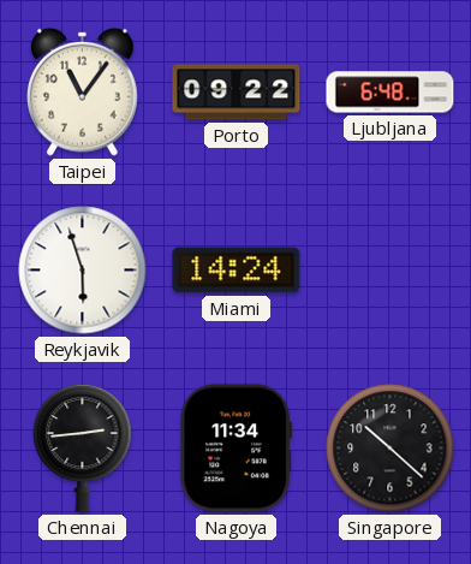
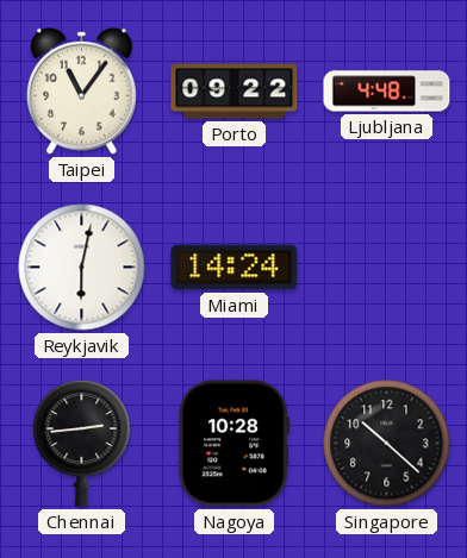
Ljubljana: 6:48 -> 4:48
Reykjavik: 5:57 -> 6:02
Nagoya: 11:34 -> 10:28
